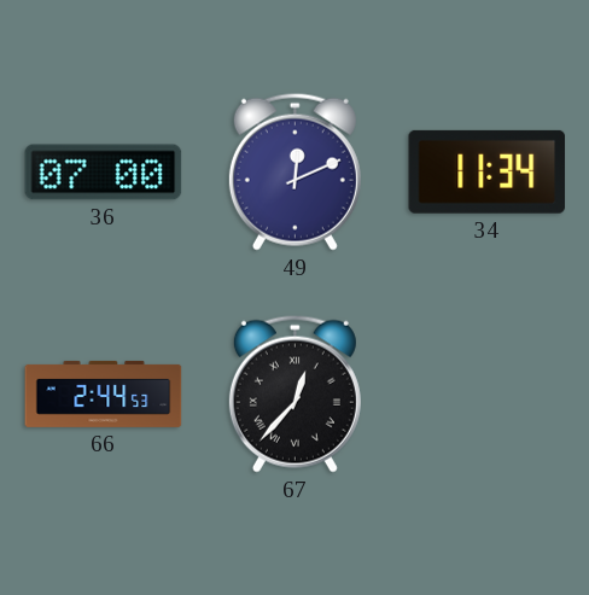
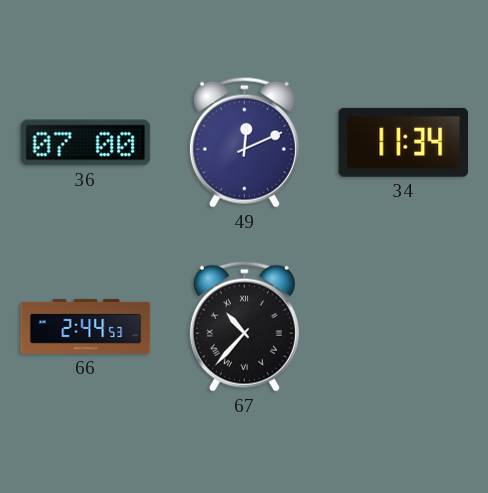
67: 12:37 -> 10:37
